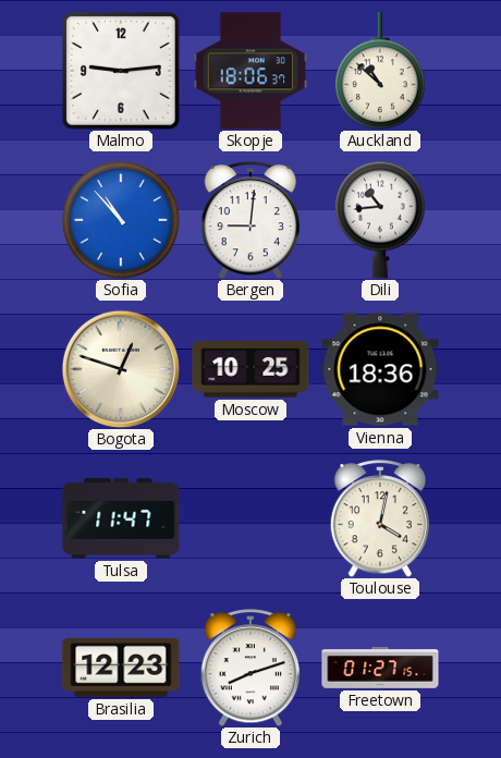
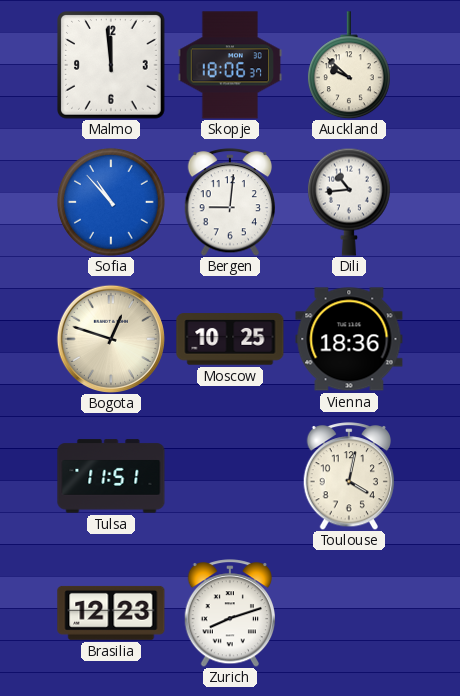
Malmo: 9:14 -> 11:59
Auckland: 10:52 -> 9:52
Tulsa: 11:47 -> 11:51
Freetown: 01:27 -> none
